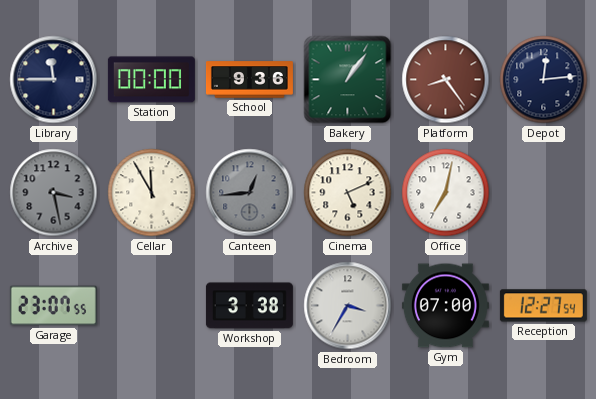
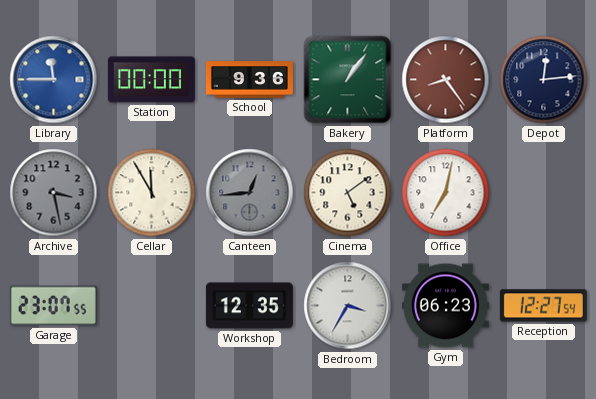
Library dial: navy -> blue
Cinema: 5:11 -> 5:09
Workshop: 3:38 -> 12:35
Gym: 07:00 -> 06:23
